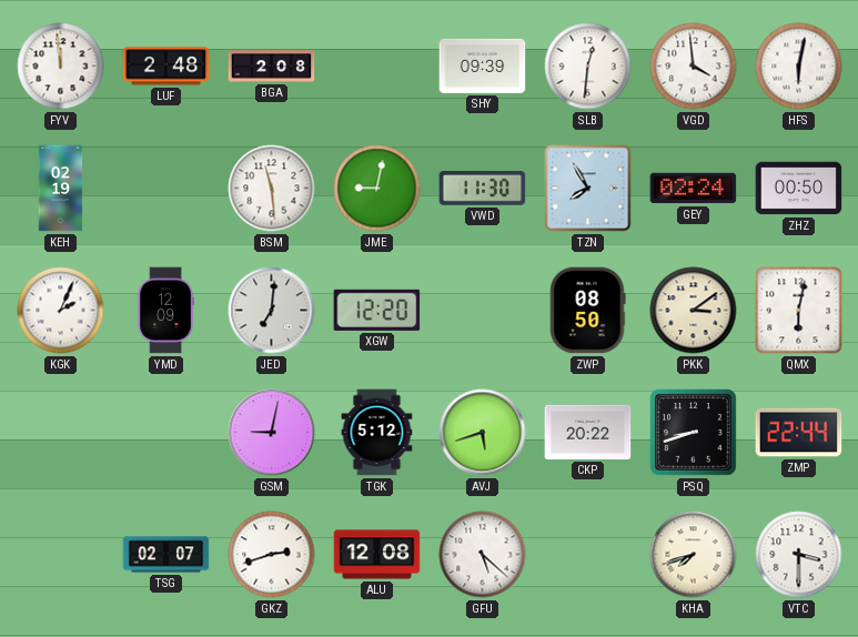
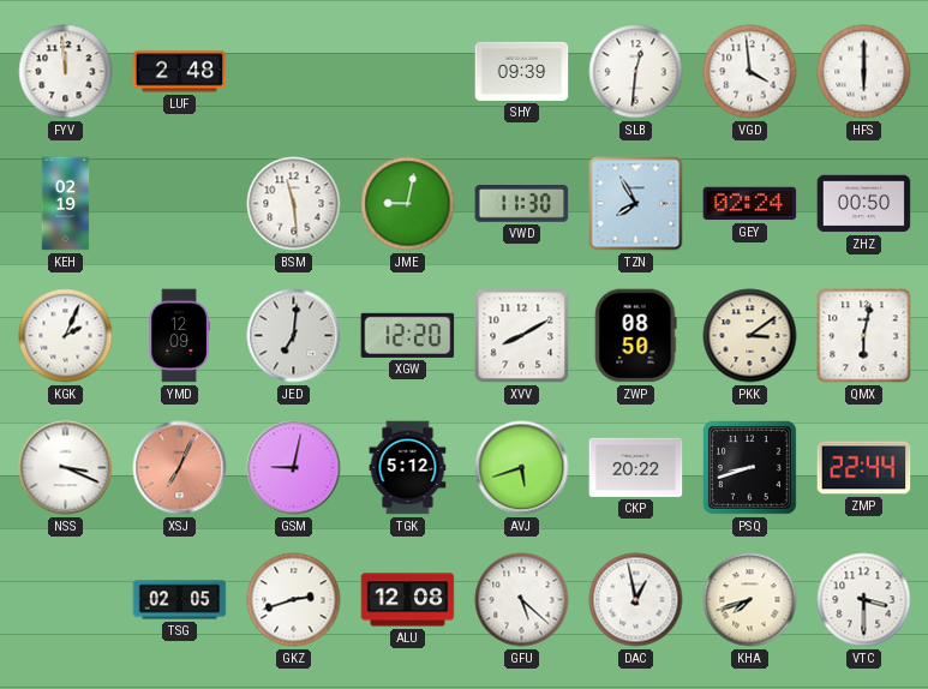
BGA: 2:08 -> none
HFS: 6:02 -> 6:00
XVV: none -> 8:10
NSS: none -> 3:19
XSJ: none -> 7:04
TSG: 02:07 -> 02:05
DAC: none -> 12:58
